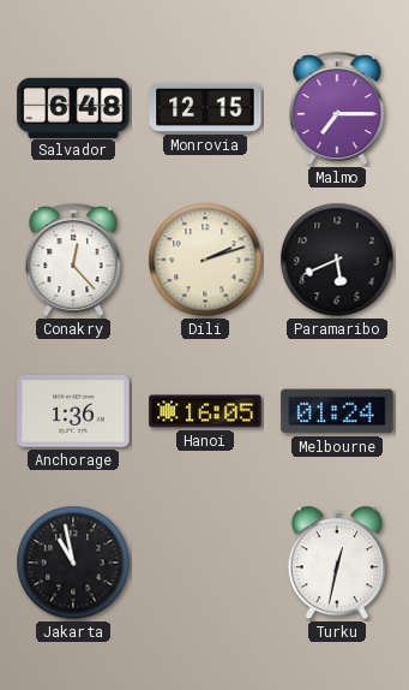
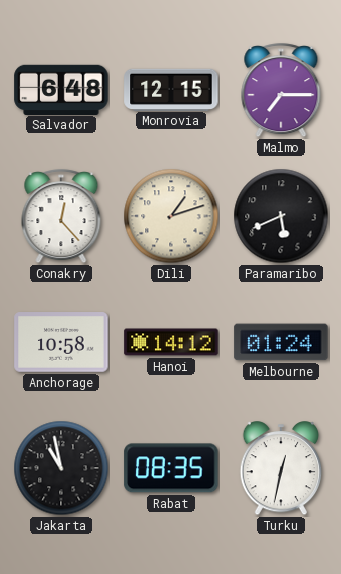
Dili: 2:12 -> 1:12
Anchorage: 1:36 -> 10:58
Hanoi: 16:05 -> 14:12
Rabat: none -> 08:35
